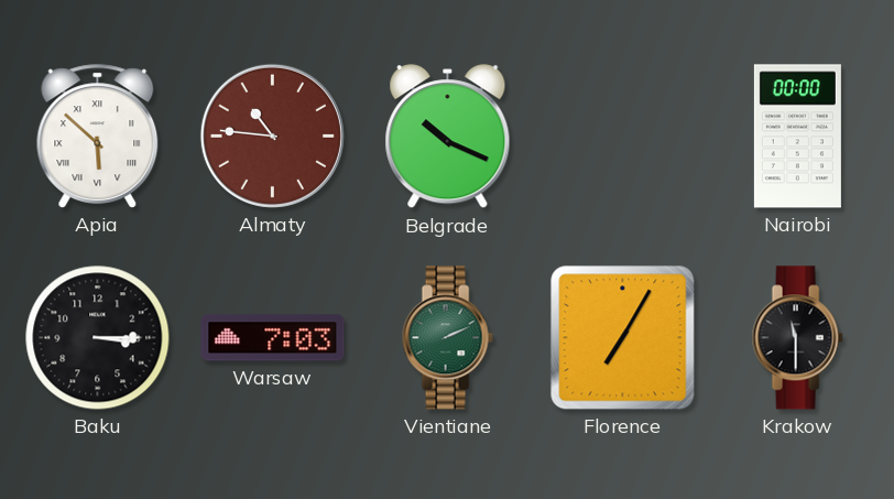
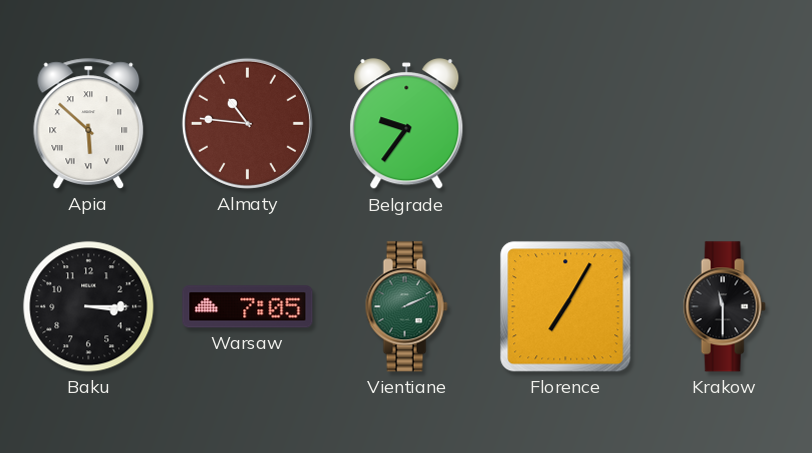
Belgrade: 10:19 -> 9:36
Nairobi: 00:00 -> none
Warsaw: 7:03 -> 7:05
